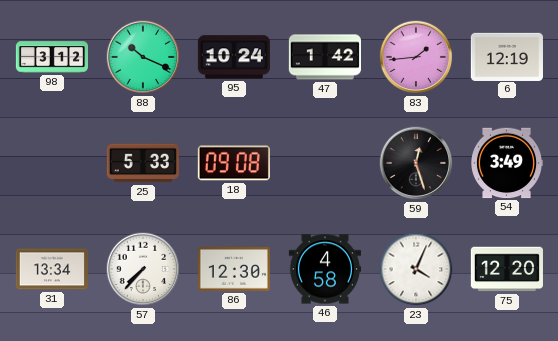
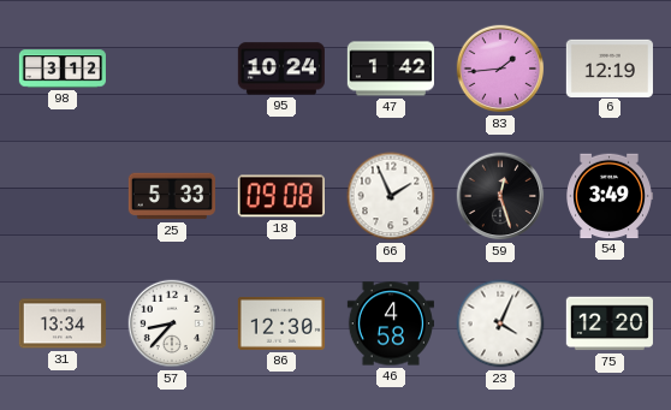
88: 10:19 -> none
66: none -> 1:56
57: 7:37 -> 8:37
